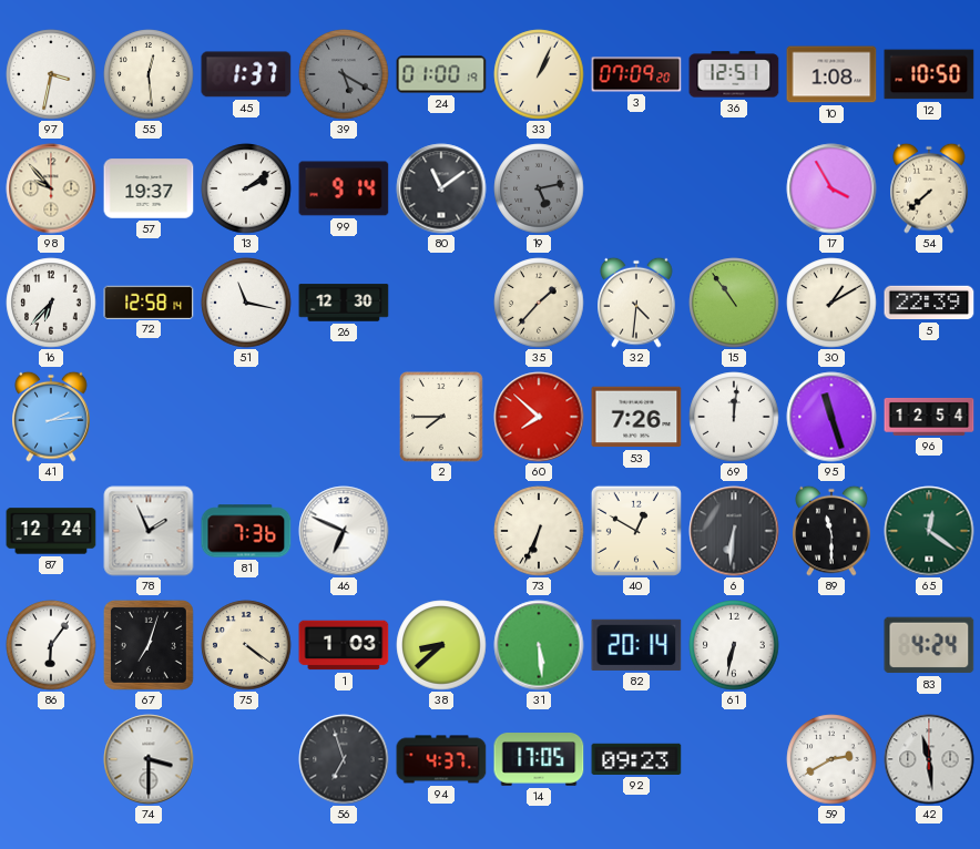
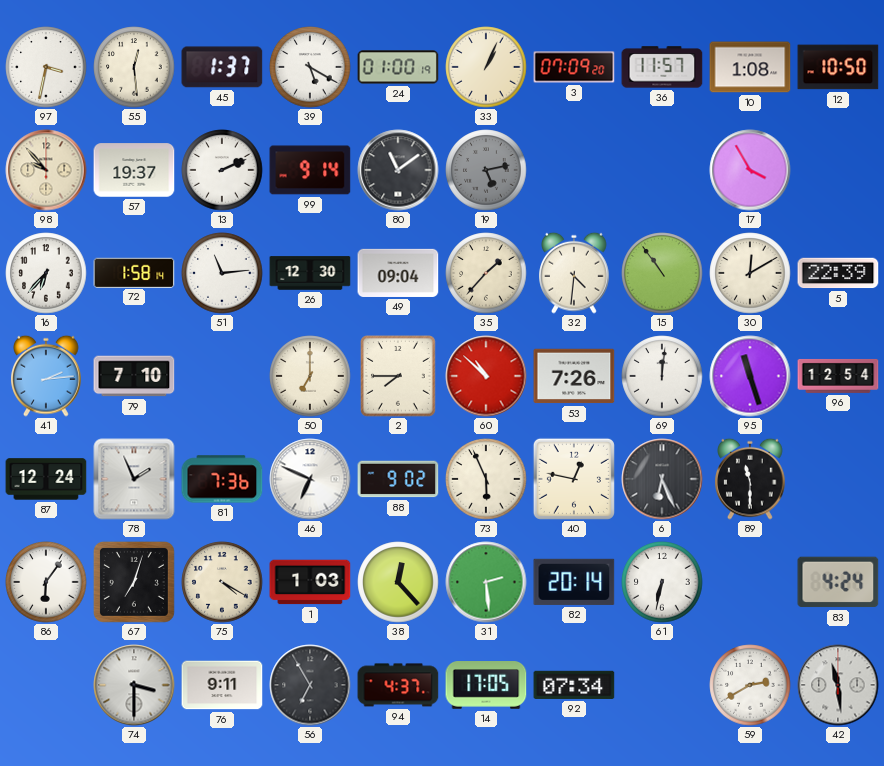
39 dial: grey -> white
36: 12:51 -> 11:57
13: 2:09 -> 2:11
54: 7:38 -> none
72: 12:58 -> 1:58
51: 11:17 -> 11:14
49: none -> 09:04
30: 1:10 -> 12:10
79: none -> 7:10
50: none -> 7:00
60: 7:52 -> 10:52
88: none -> 9:02
73: 6:34 -> 5:56
40: 12:50 -> 12:47
6: 6:31 -> 6:26
65: 12:21 -> none
75: 4:21 -> 4:20
38: 8:38 -> 12:23
31: 5:29 -> 2:29
76: none -> 9:11
56: 6:57 -> 6:55
92: 09:23 -> 07:34
